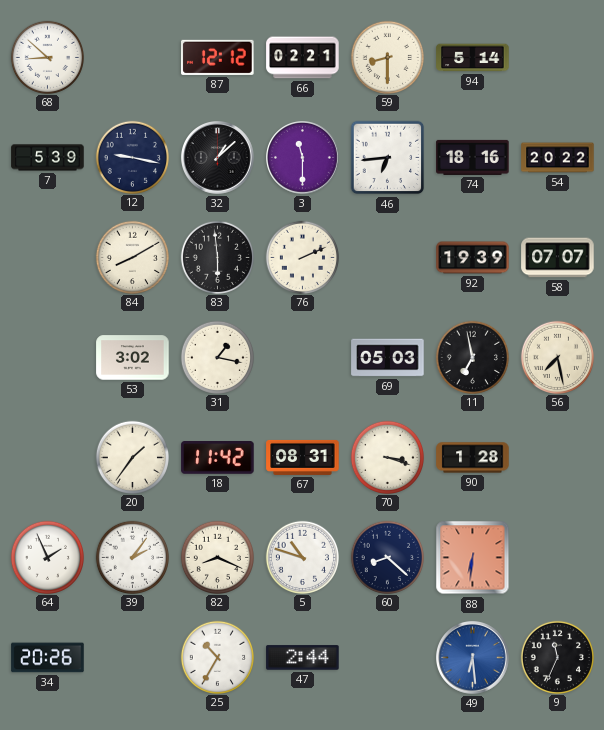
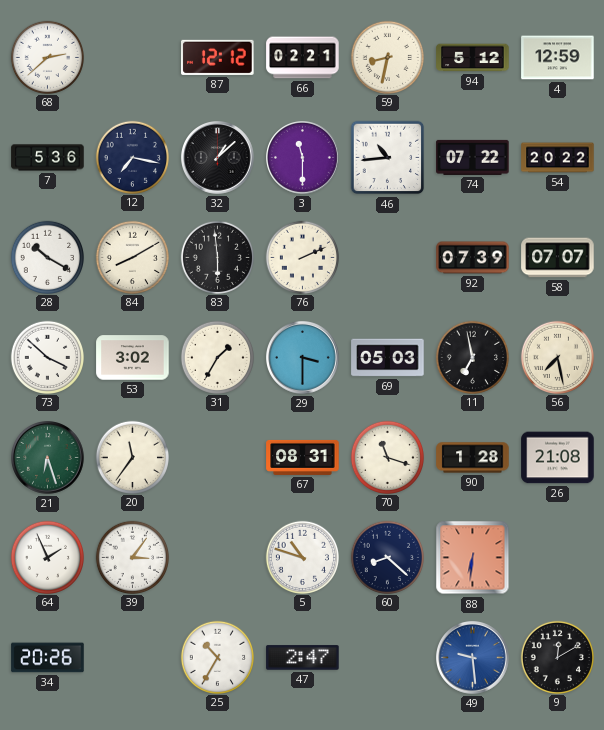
68: 8:52 -> 2:38
59: 8:30 -> 8:32
94: 5:14 -> 5:12
4: none -> 12:59
7: 5:39 -> 5:36
12: 9:17 -> 7:17
46: 6:44 -> 10:44
74: 18:16 -> 07:22
28: none -> 10:20
92: 19:39 -> 07:39
73: none -> 3:52
31: 1:17 -> 1:35
29: none -> 3:30
21: none -> 6:27
20: 1:36 -> 11:36
18: 11:42 -> none
70: 3:18 -> 11:18
26: none -> 21:08
39: 2:06 -> 3:06
82: 8:19 -> none
47: 2:44 -> 2:47
49: 6:29 -> 9:29
9: 11:34 -> 12:10
